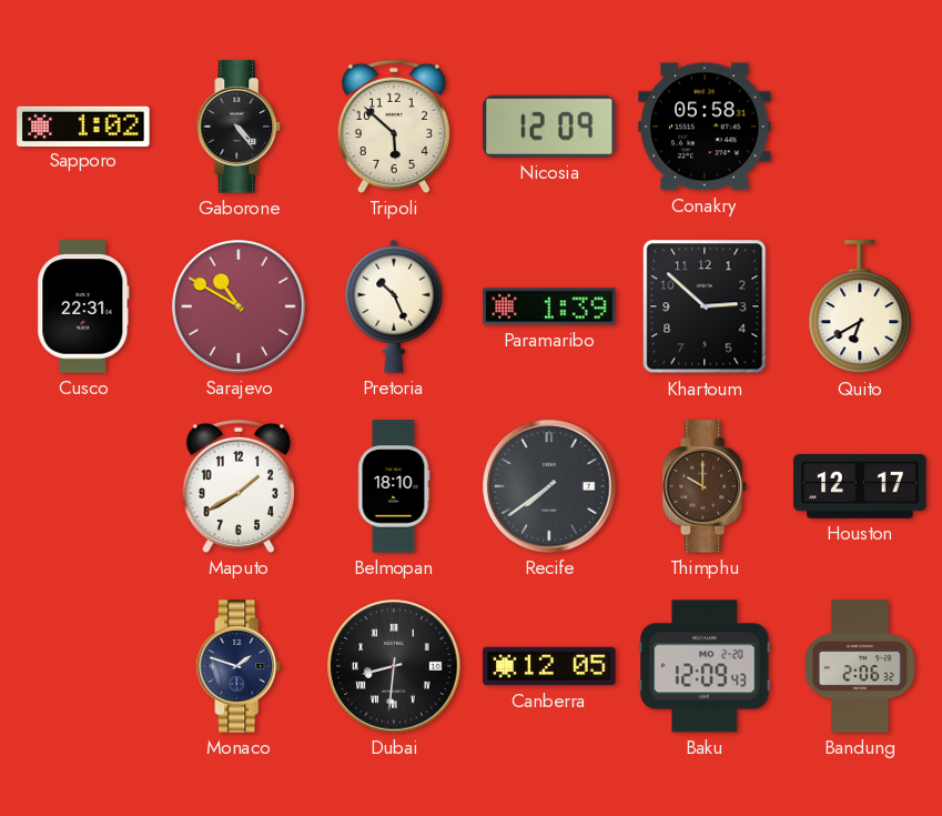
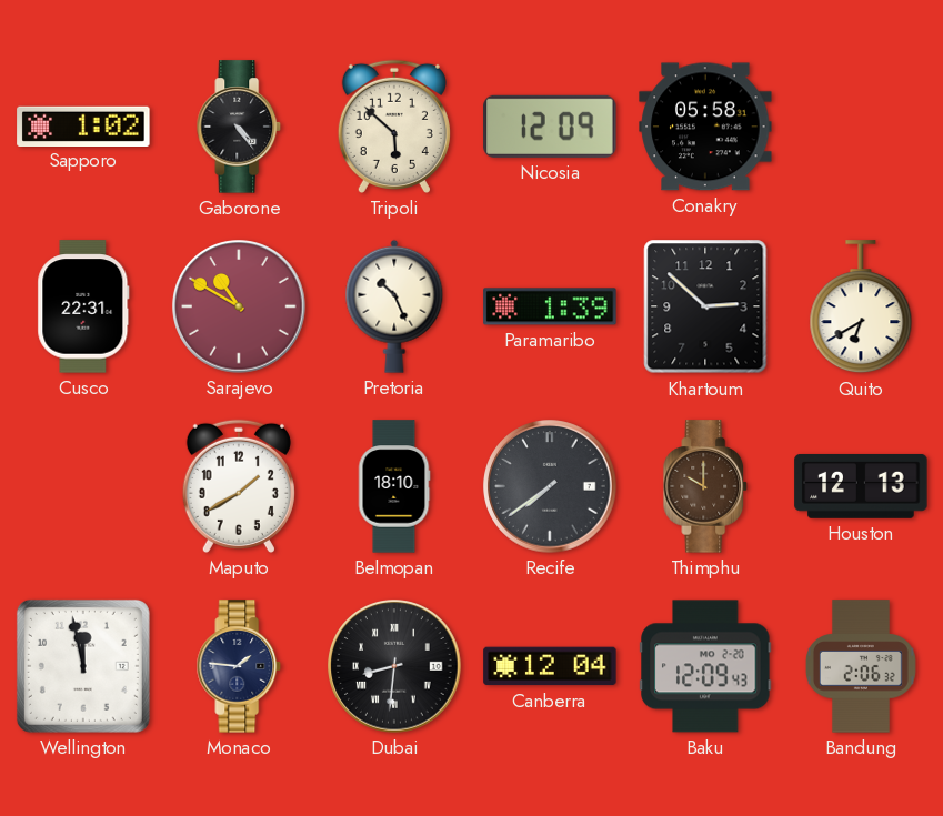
Houston: 12:17 -> 12:13
Wellington: none -> 11:58
Monaco: 1:48 -> 1:46
Canberra: 12:05 -> 12:04
